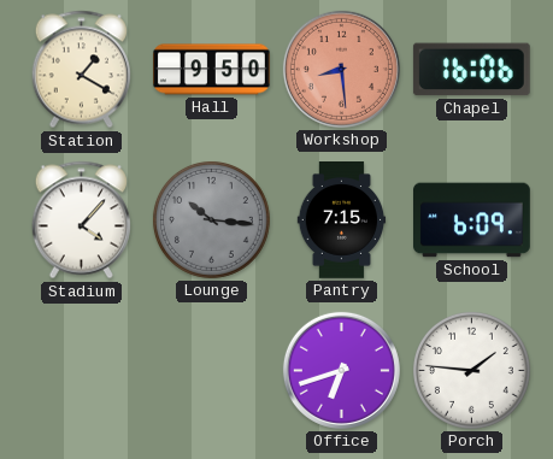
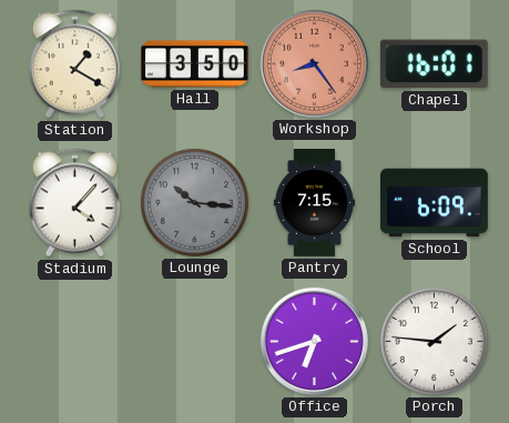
Hall: 9:50 -> 3:50
Workshop: 8:29 -> 8:24
Chapel: 16:06 -> 16:01
